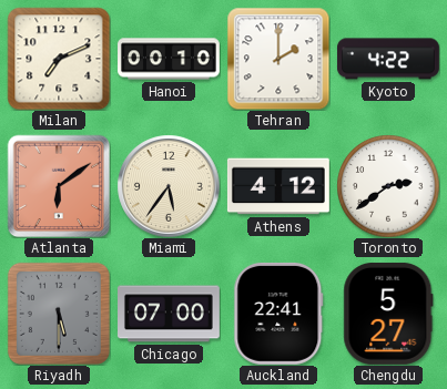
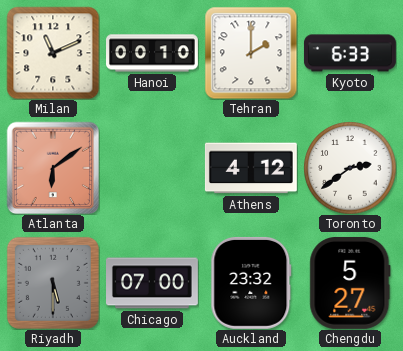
Milan: 7:11 -> 11:11
Kyoto: 4:22 -> 6:33
Miami: 5:36 -> none
Auckland: 22:41 -> 23:32
